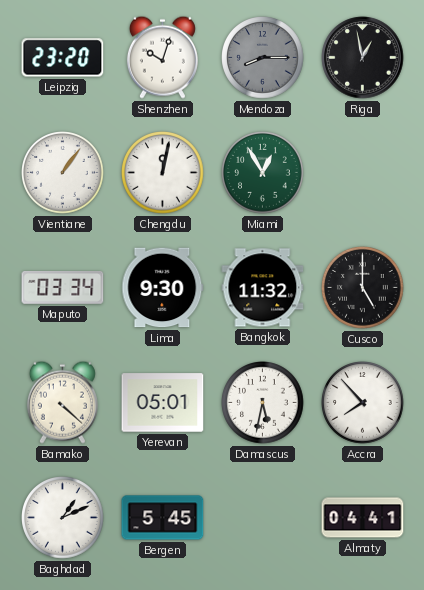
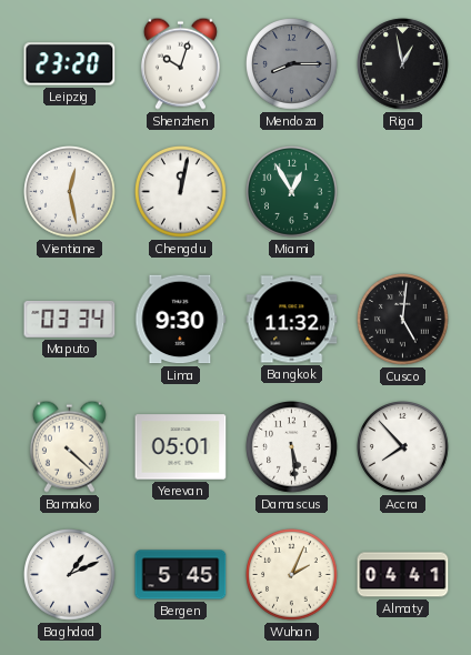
Vientiane: 1:06 -> 12:28
Cusco: 5:00 -> 5:01
Damascus: 5:32 -> 5:29
Wuhan: none -> 2:04
